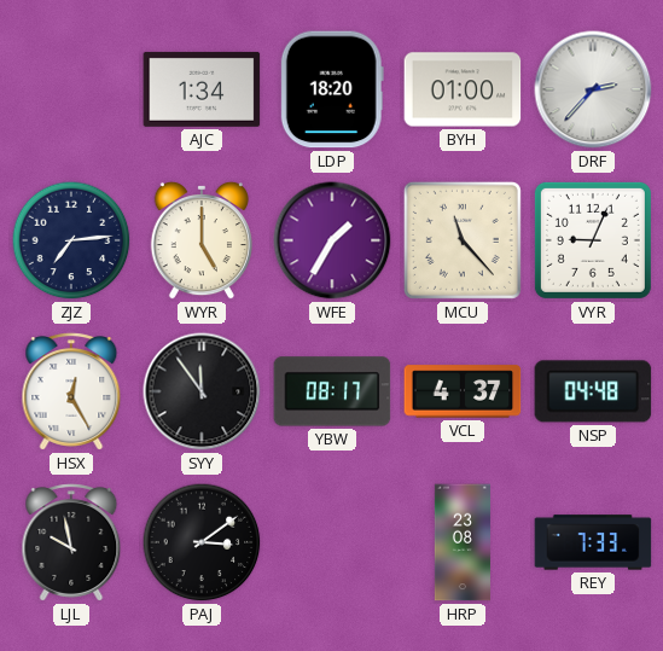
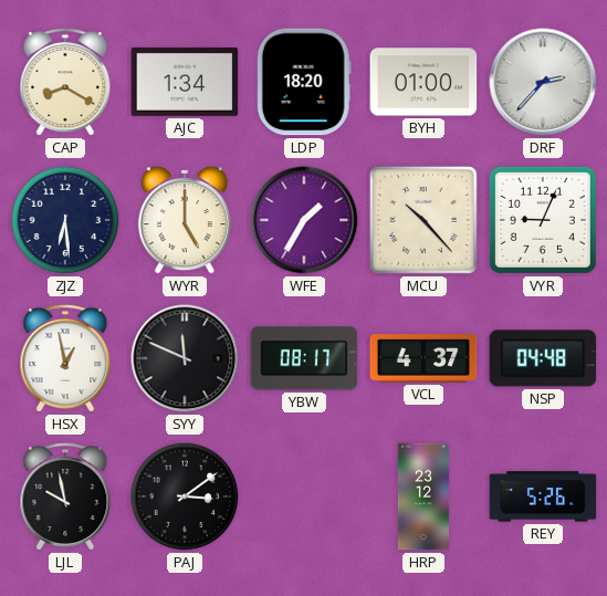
CAP: none -> 8:20
ZJZ: 7:14 -> 6:29
MCU: 11:23 -> 10:23
HSX: 12:25 -> 12:58
SYY: 11:54 -> 11:49
HRP: 23:08 -> 23:12
REY: 7:33 -> 5:26
